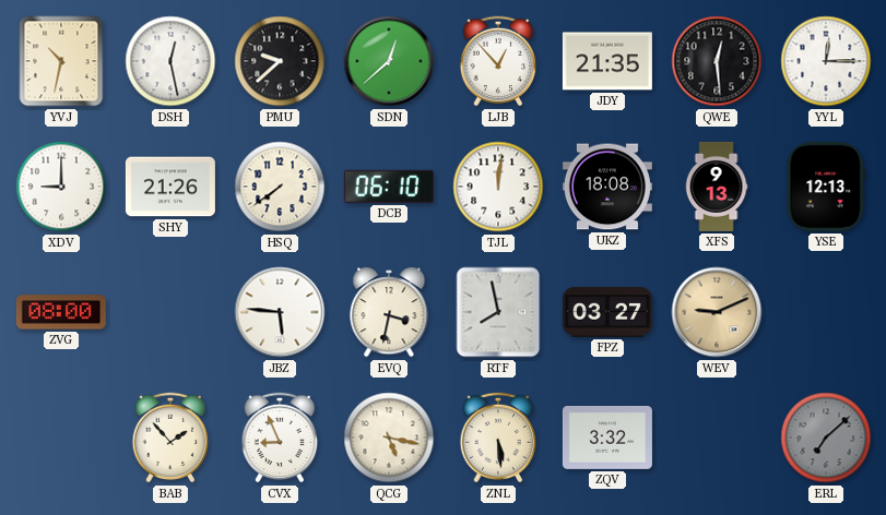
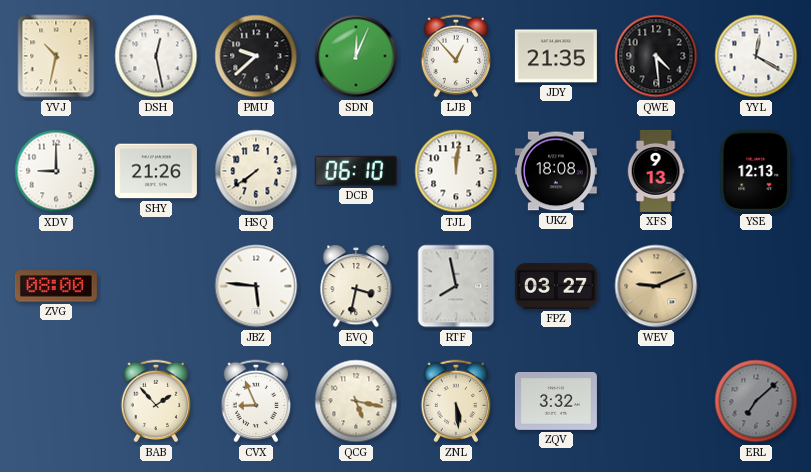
SDN: 12:38 -> 12:04
QWE: 12:29 -> 4:29
YYL: 12:15 -> 12:20
